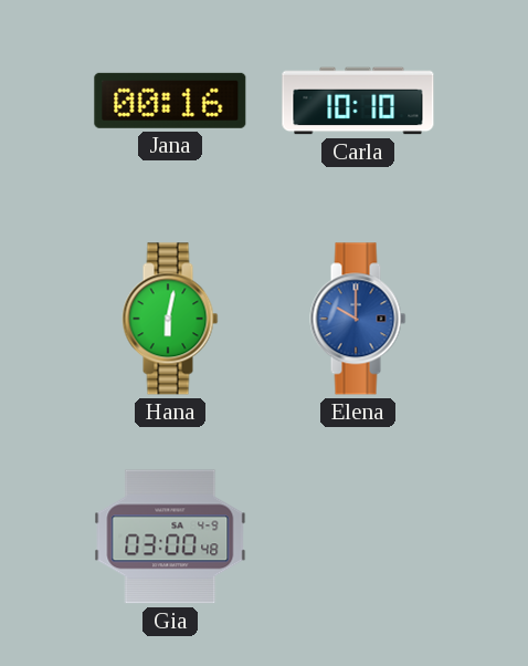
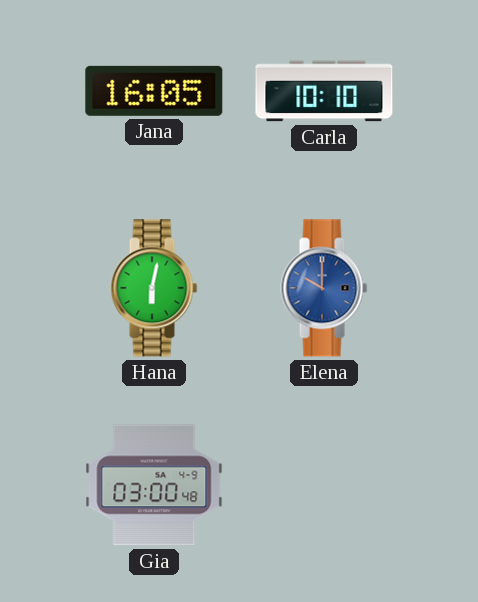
Jana: 00:16 -> 16:05
